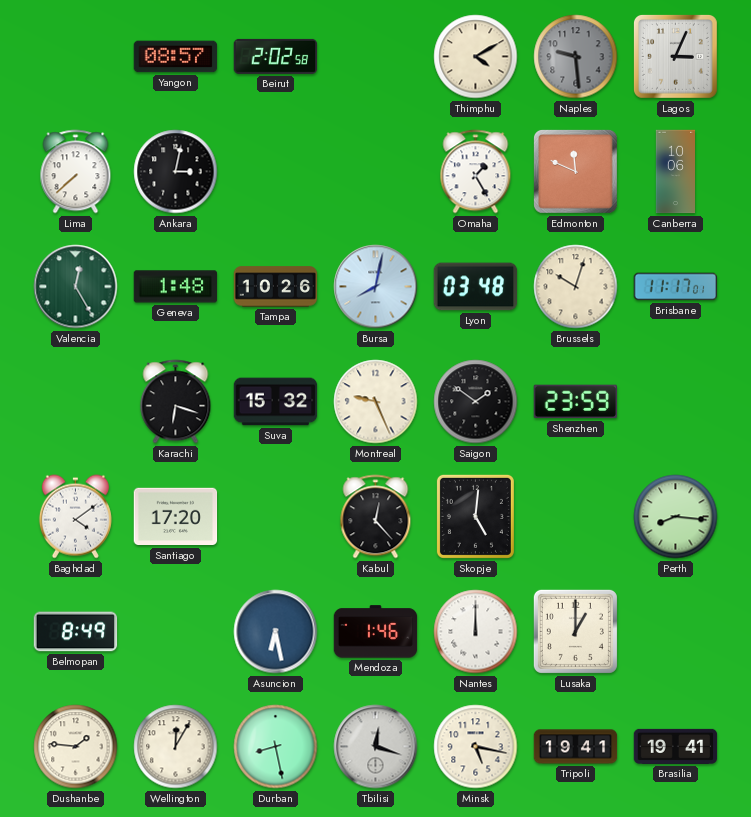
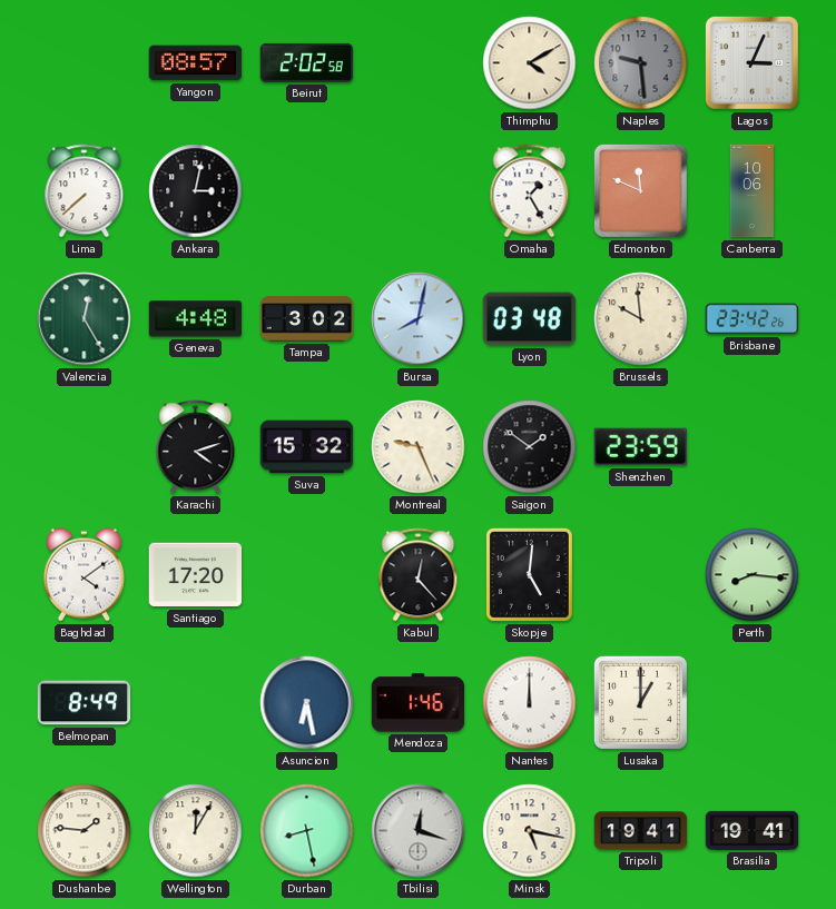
Geneva: 1:48 -> 4:48
Tampa: 10:26 -> 3:02
Brussels: 10:03 -> 9:59
Brisbane: 11:17 -> 23:42
Karachi: 6:18 -> 4:12
